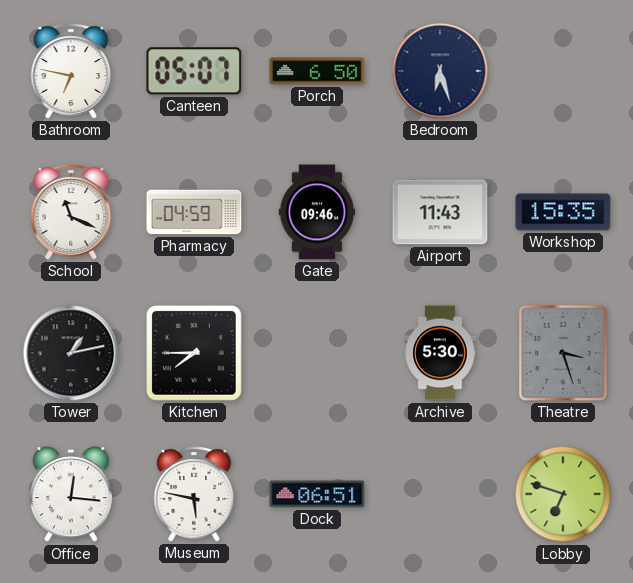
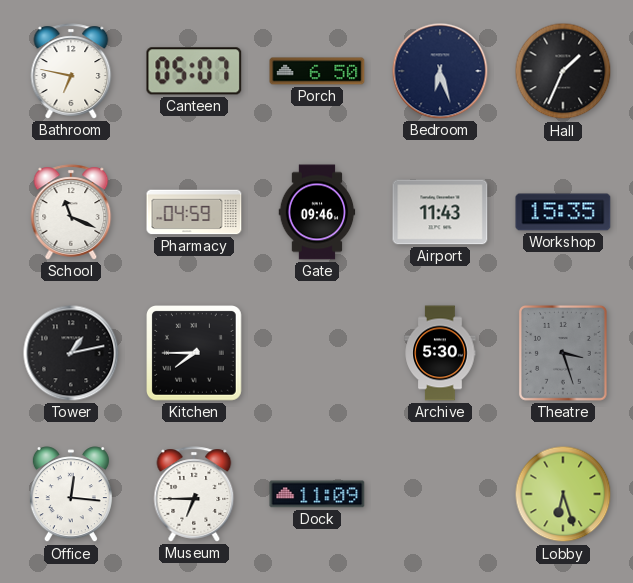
Hall: none -> 1:34
Museum: 5:47 -> 6:45
Dock: 06:51 -> 11:09
Lobby: 6:48 -> 6:27
